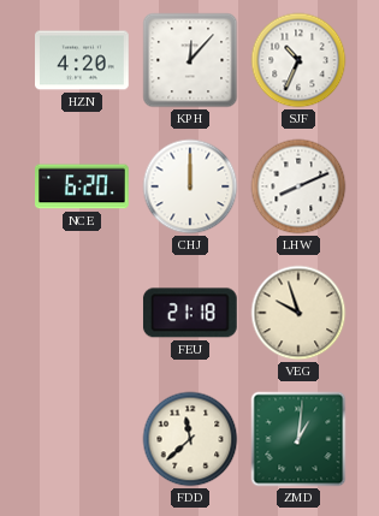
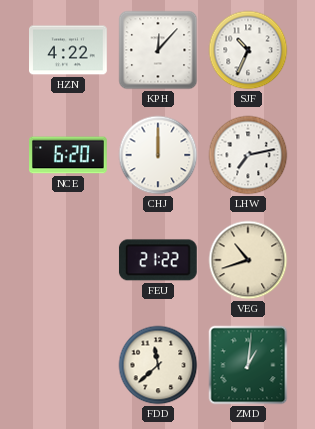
HZN: 4:20 -> 4:22
LHW: 8:11 -> 7:13
FEU: 21:18 -> 21:22
VEG: 9:57 -> 10:42
